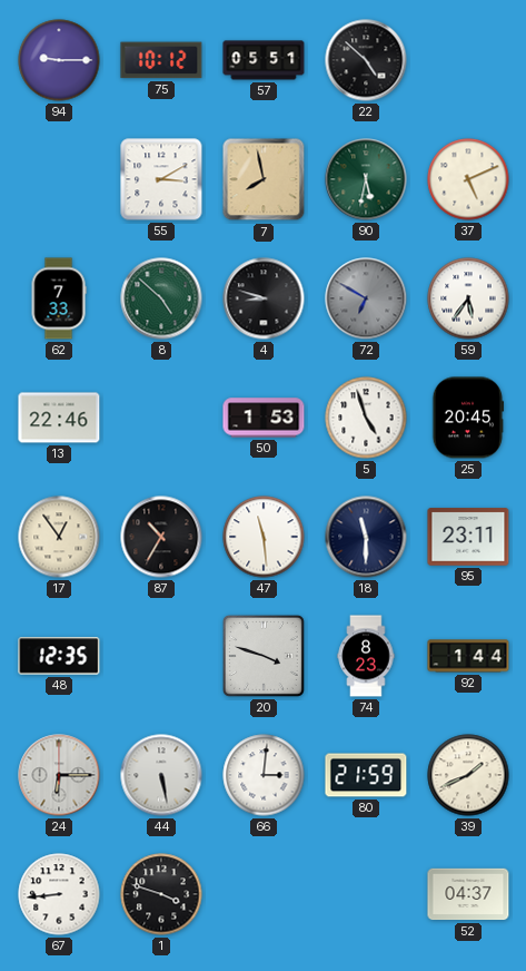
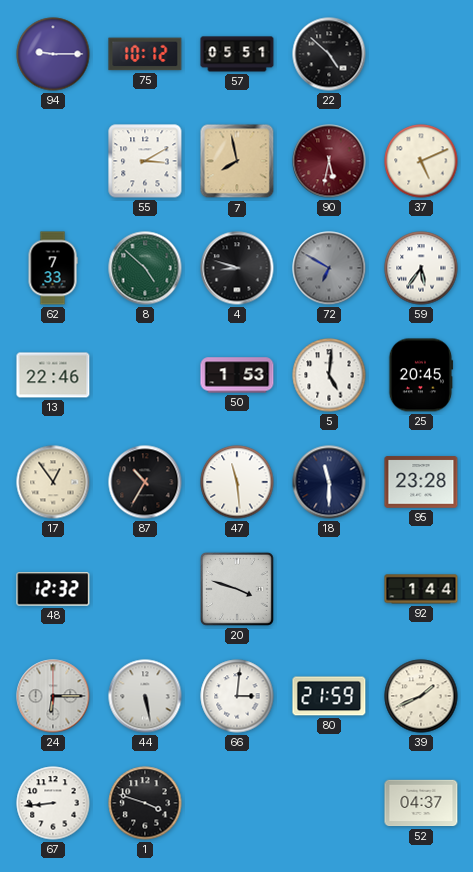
90 dial: green -> burgundy
5: 4:57 -> 5:01
95: 23:11 -> 23:28
48: 12:35 -> 12:32
74: 8:23 -> none
